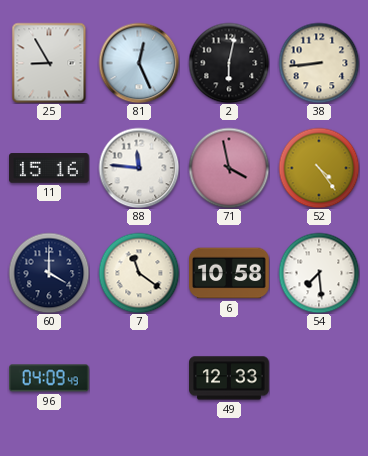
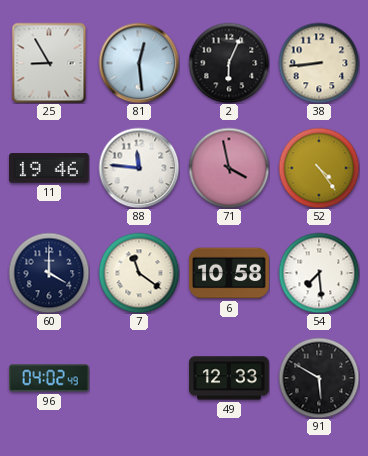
81: 12:26 -> 12:29
2: 6:02 -> 6:04
11: 15:16 -> 19:46
96: 04:09 -> 04:02
91: none -> 5:50
